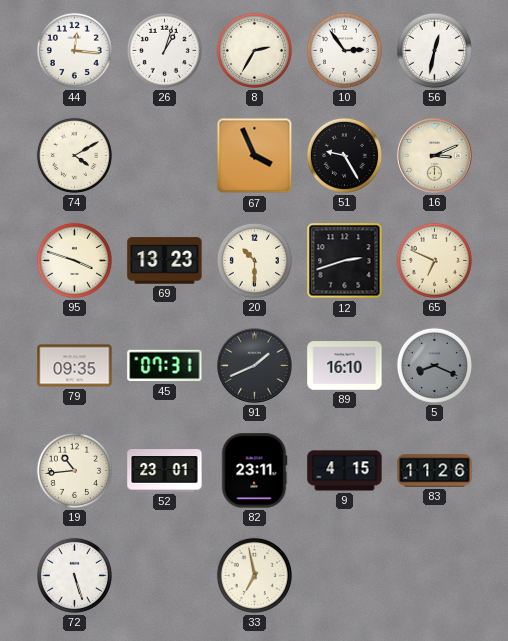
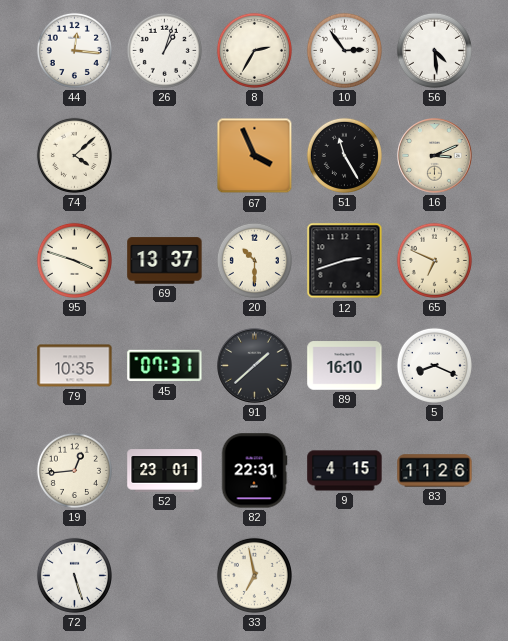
56: 12:32 -> 4:29
74: 4:10 -> 4:08
51: 9:25 -> 11:25
69: 13:23 -> 13:37
79: 09:35 -> 10:35
91: 1:41 -> 1:38
5 dial: grey -> white
19: 10:44 -> 12:44
82: 23:11 -> 22:31
